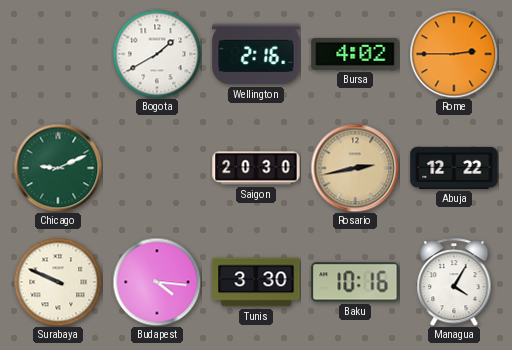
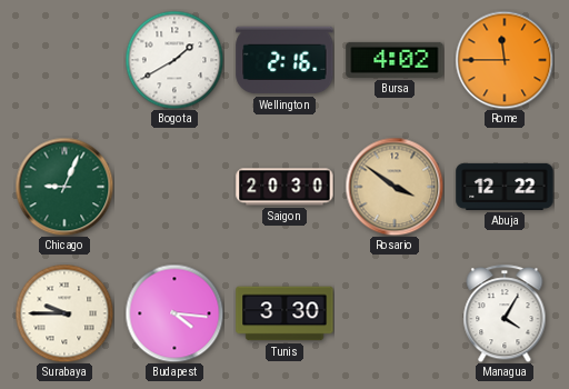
Rome: 2:45 -> 11:45
Chicago: 9:11 -> 9:04
Rosario: 2:43 -> 3:51
Surabaya: 9:49 -> 9:45
Baku: 10:16 -> none
